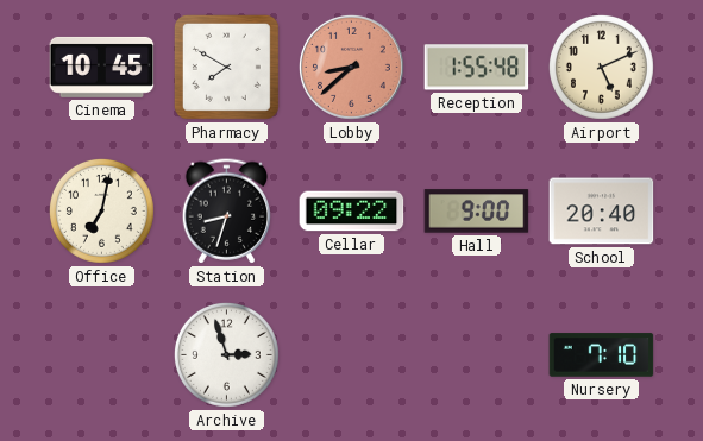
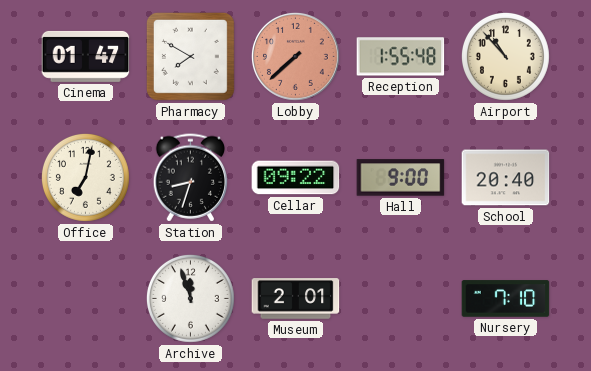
Cinema: 10:45 -> 01:47
Lobby: 8:38 -> 7:38
Airport: 5:11 -> 10:53
Archive: 2:57 -> 11:57
Museum: none -> 2:01
